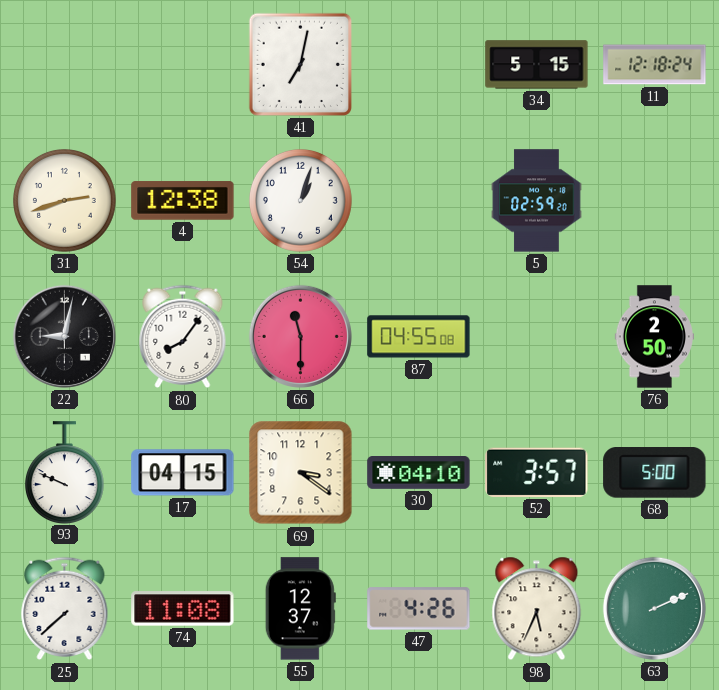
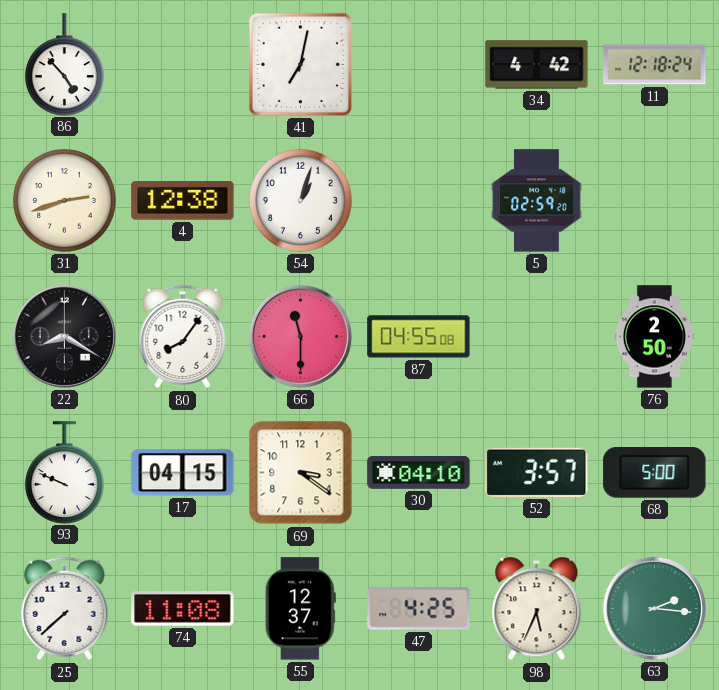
86: none -> 4:53
34: 5:15 -> 4:42
22: 9:02 -> 8:20
47: 4:26 -> 4:25
63: 2:11 -> 2:16
